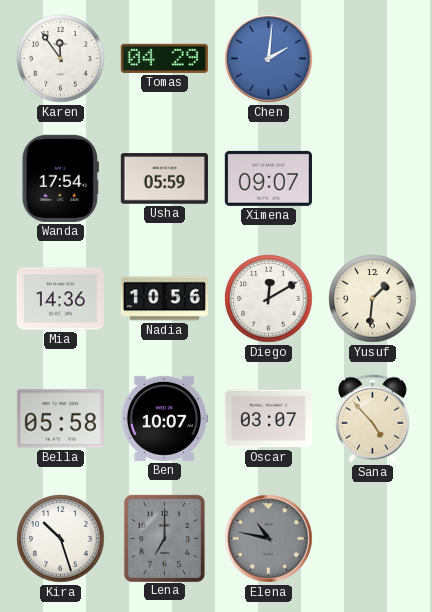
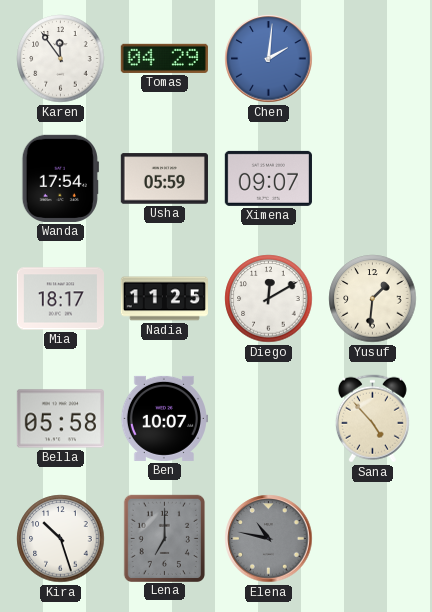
Mia: 14:36 -> 18:17
Nadia: 10:56 -> 11:25
Oscar: 03:07 -> none
